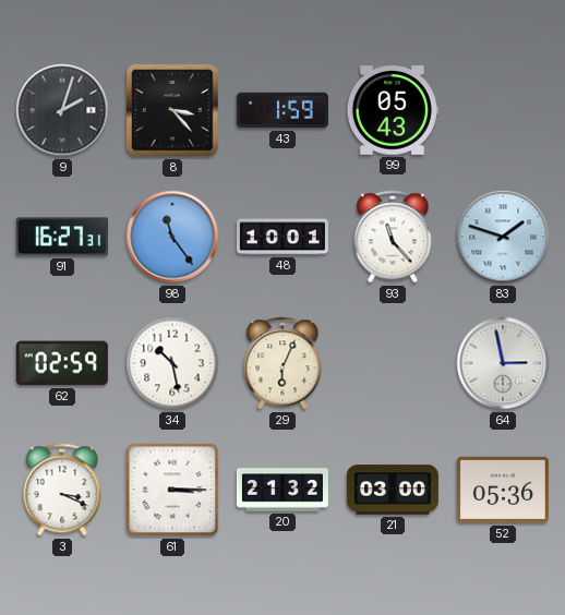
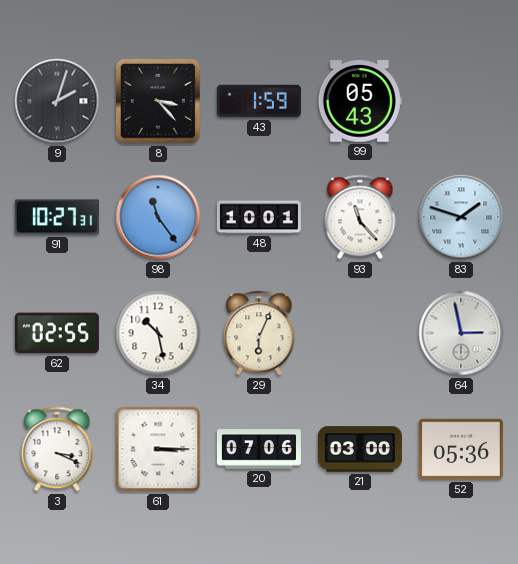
91: 16:27 -> 10:27
62: 02:59 -> 02:55
20: 21:32 -> 07:06
